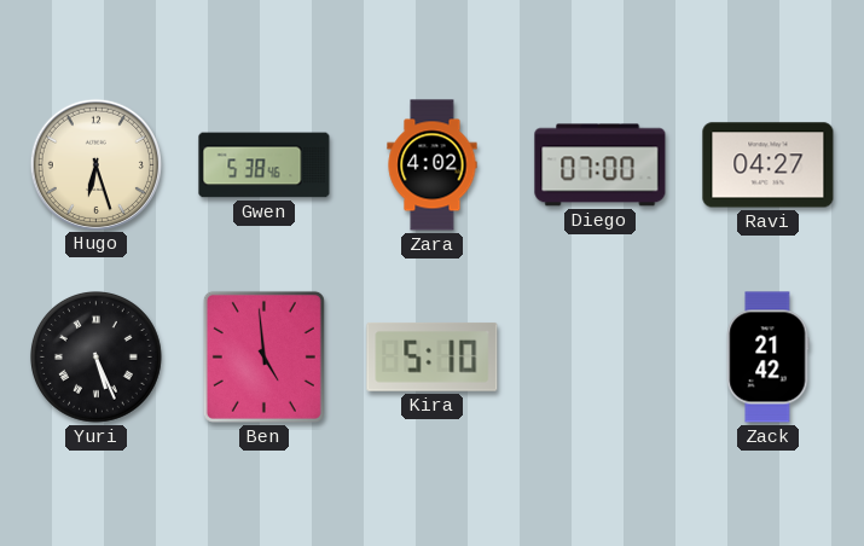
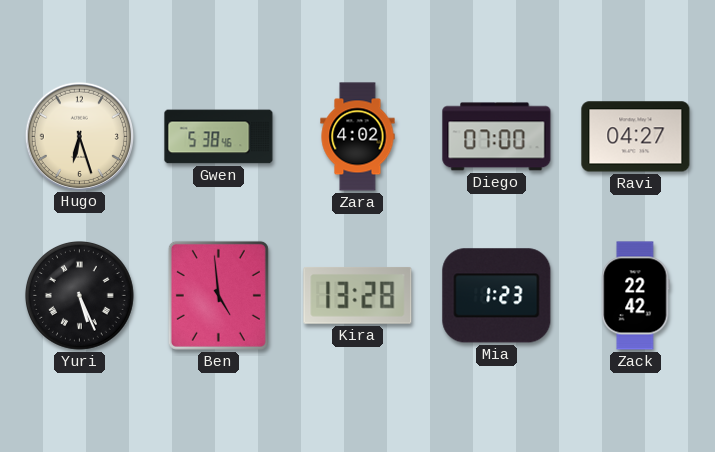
Kira: 5:10 -> 13:28
Mia: none -> 1:23
Zack: 21:42 -> 22:42
